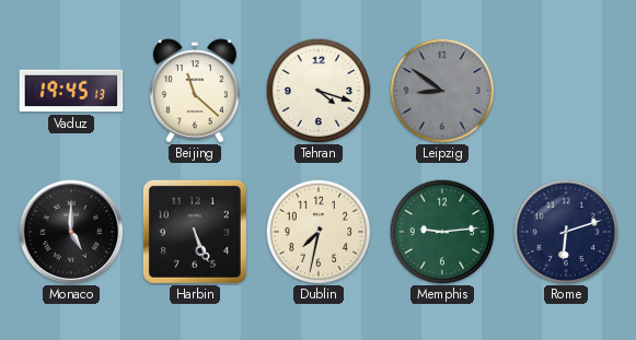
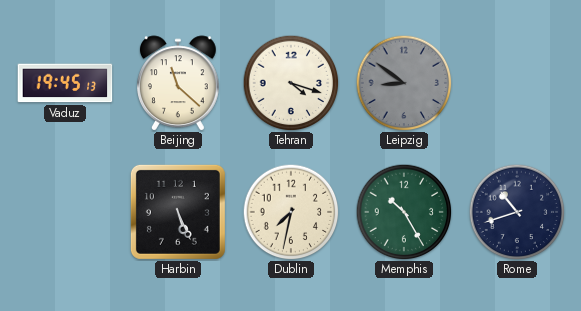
Monaco: 5:00 -> none
Memphis: 9:14 -> 10:25
Rome: 6:12 -> 10:42
